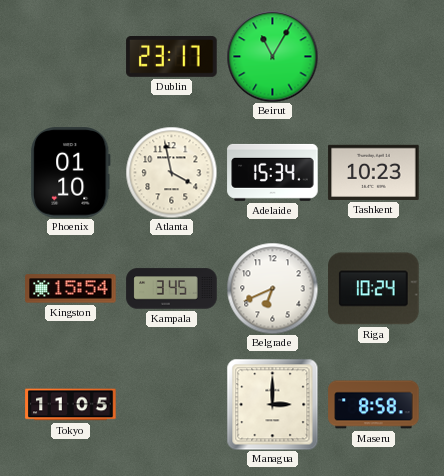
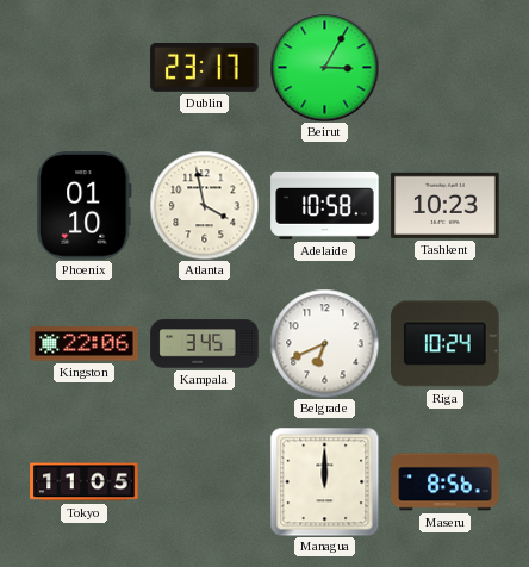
Beirut: 11:05 -> 3:05
Adelaide: 15:34 -> 10:58
Kingston: 15:54 -> 22:06
Managua: 3:00 -> 12:00
Maseru: 8:58 -> 8:56
